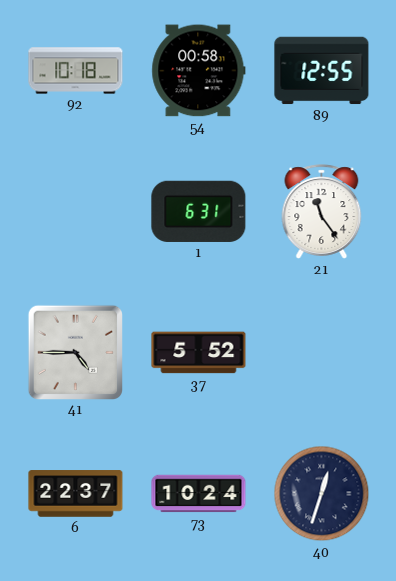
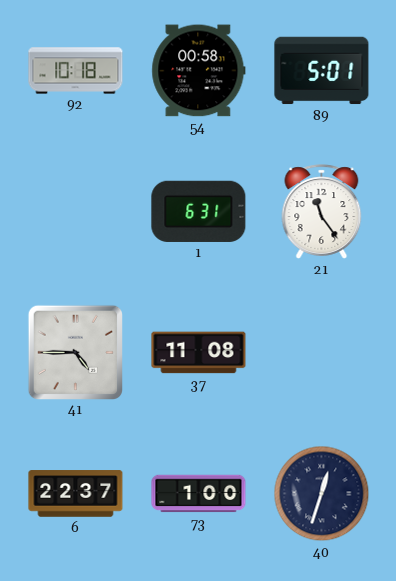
89: 12:55 -> 5:01
37: 5:52 -> 11:08
73: 10:24 -> 1:00
